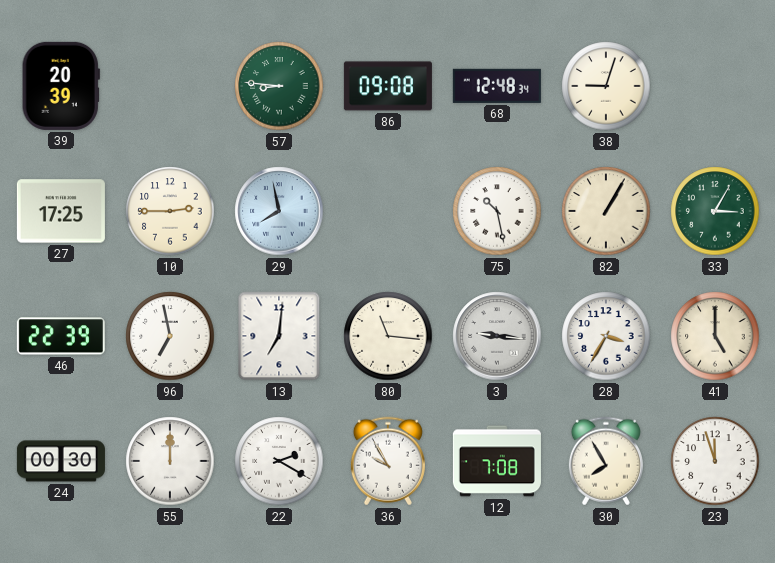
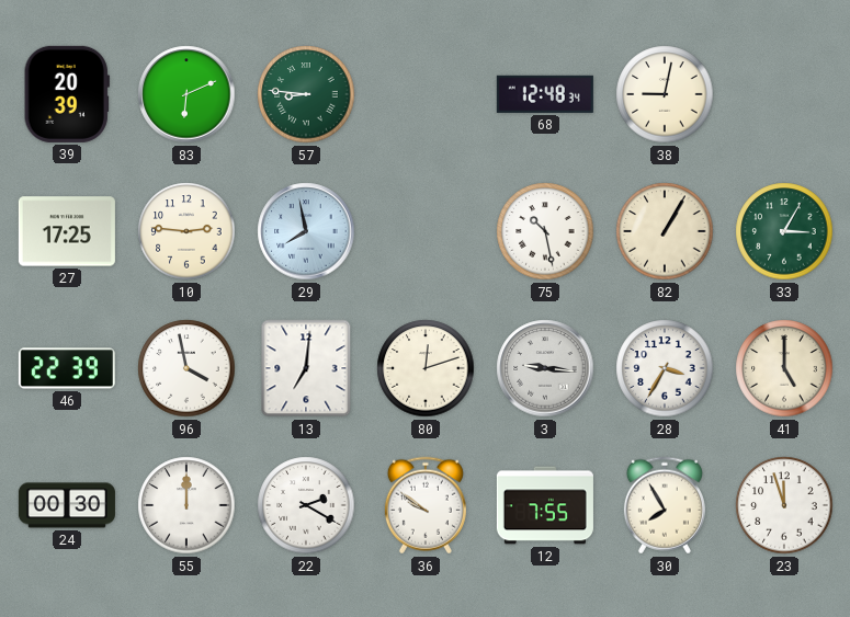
83: none -> 6:11
86: 09:08 -> none
38: 9:03 -> 9:02
10: 2:45 -> 2:46
96: 6:58 -> 3:58
80: 11:16 -> 12:12
36: 9:55 -> 9:51
12: 7:08 -> 7:55
